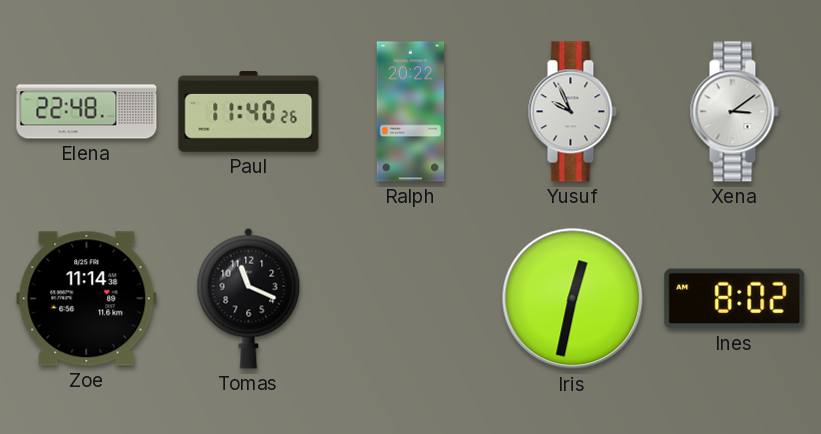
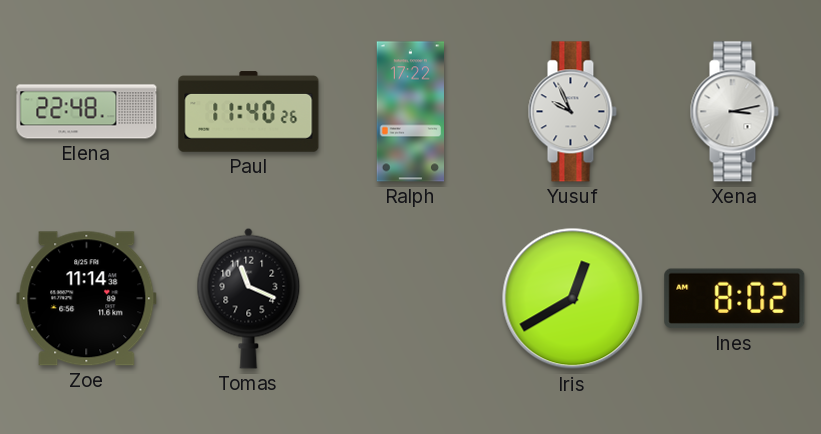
Ralph: 20:22 -> 17:22
Xena: 3:09 -> 3:13
Iris: 12:32 -> 12:40
